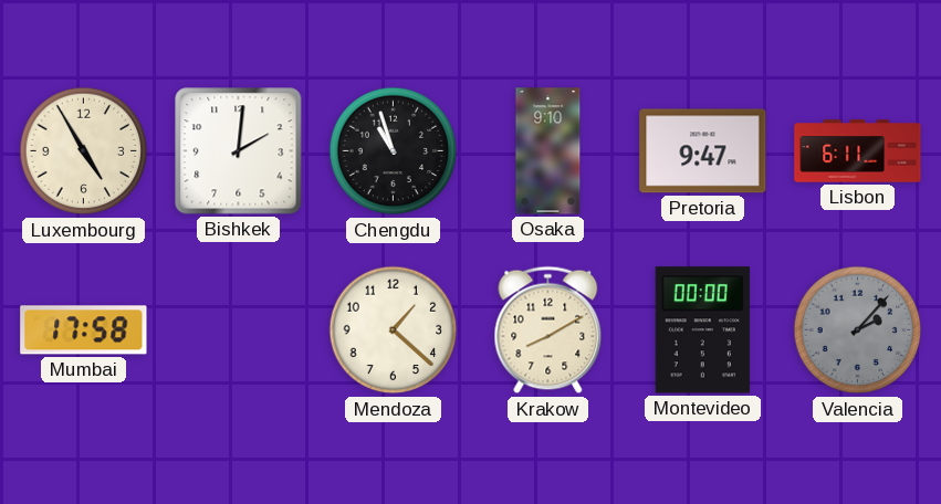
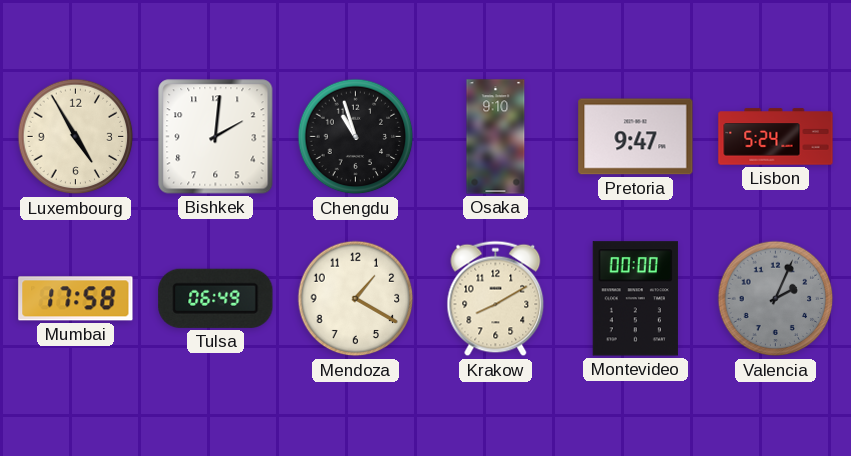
Lisbon: 6:11 -> 5:24
Tulsa: none -> 06:49
Mendoza: 1:22 -> 1:20
Valencia: 2:07 -> 2:04
